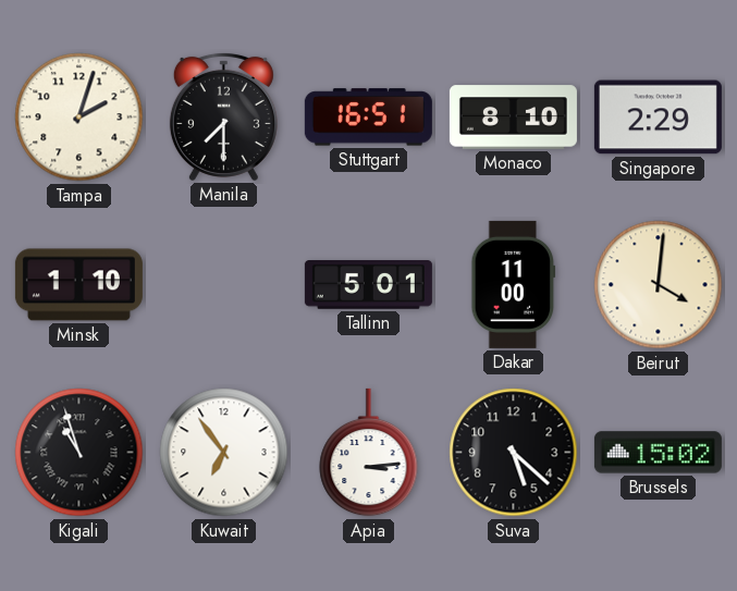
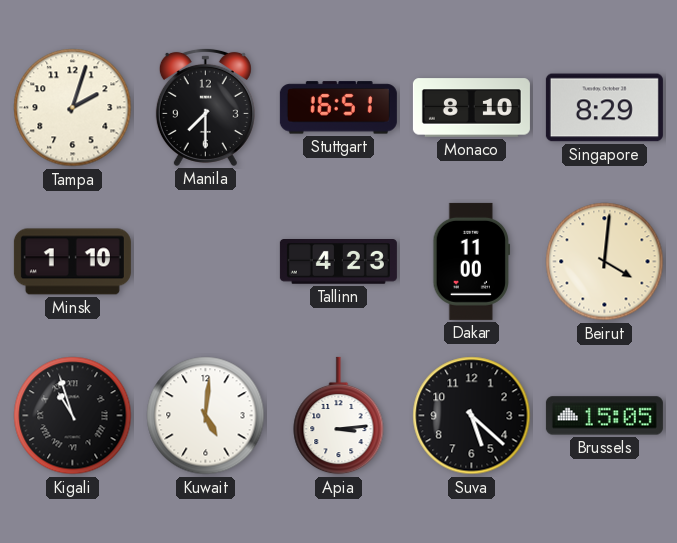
Singapore: 2:29 -> 8:29
Tallinn: 5:01 -> 4:23
Kuwait: 6:54 -> 5:01
Brussels: 15:02 -> 15:05
